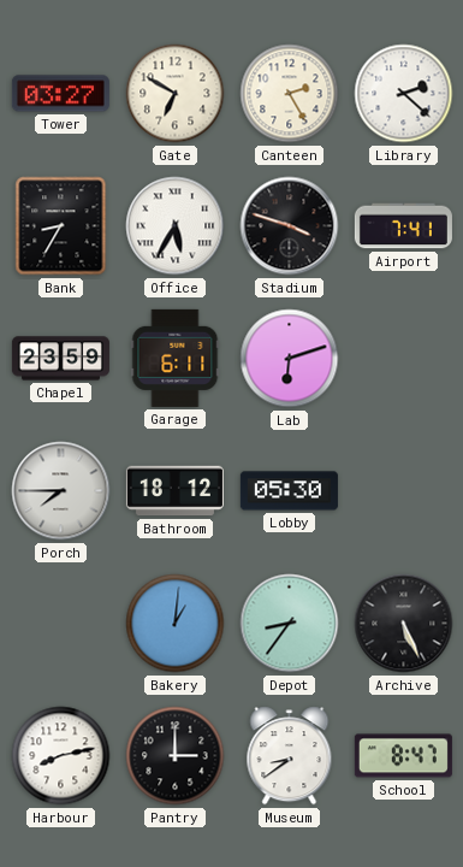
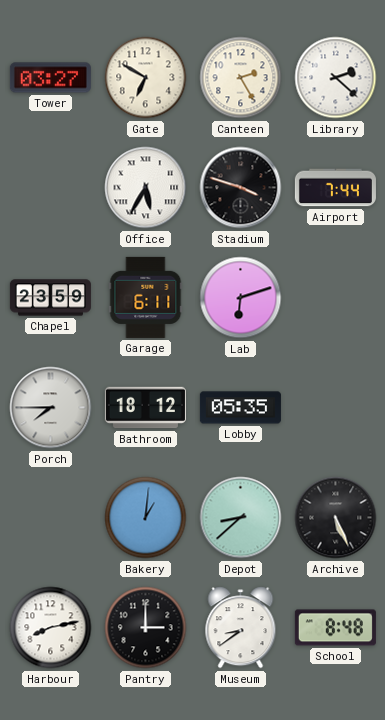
Bank: 8:35 -> none
Airport: 7:41 -> 7:44
Lobby: 05:30 -> 05:35
Depot: 8:36 -> 8:38
School: 8:47 -> 8:48
